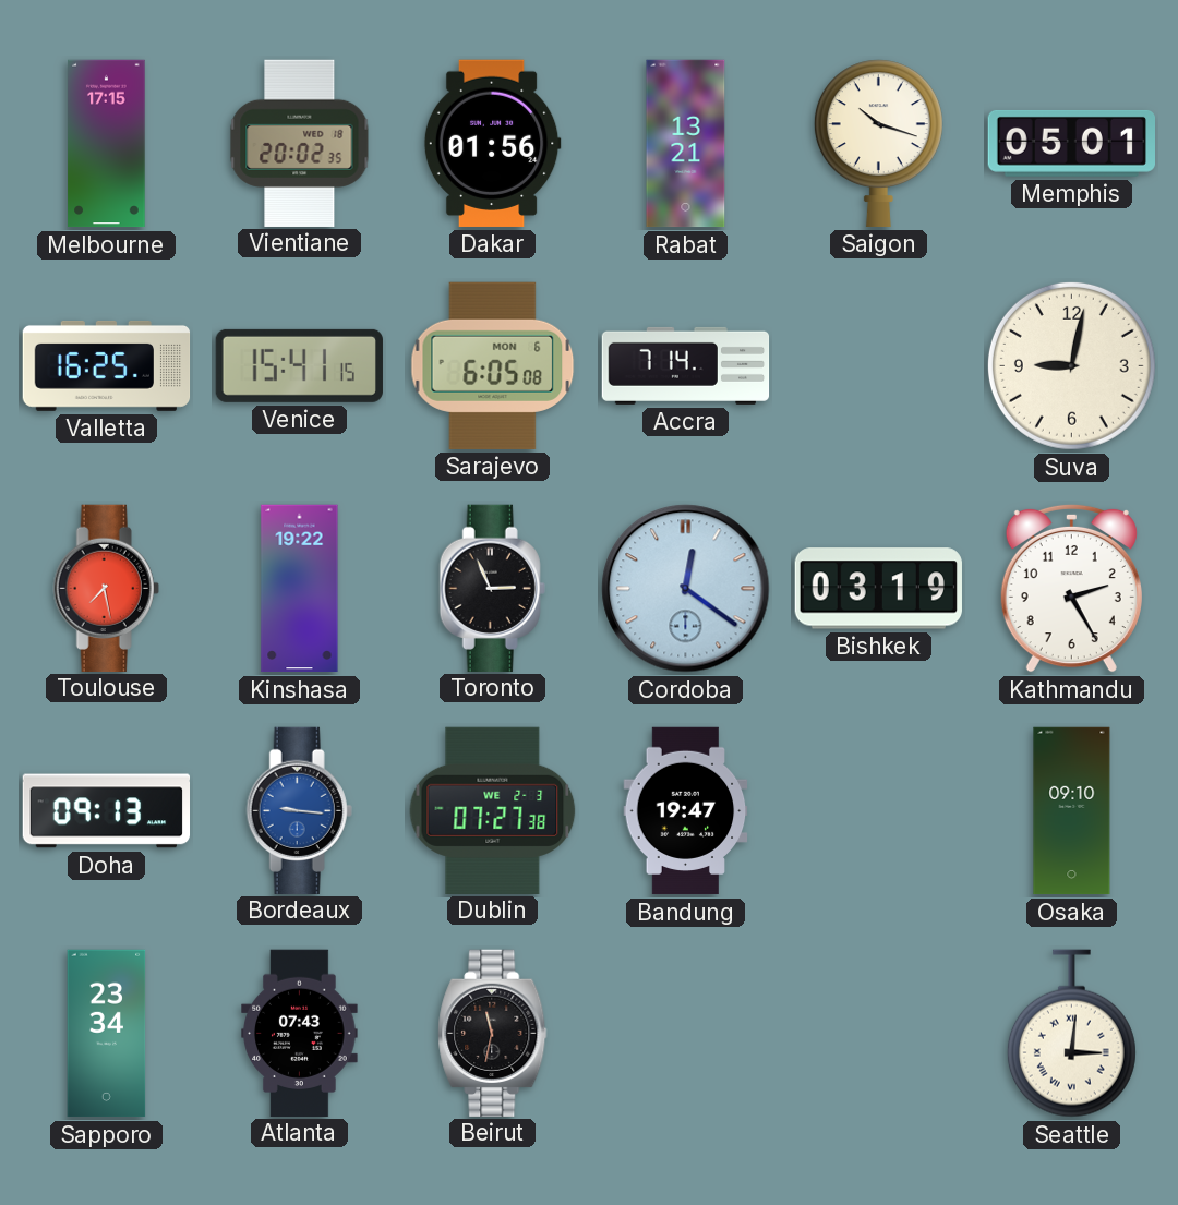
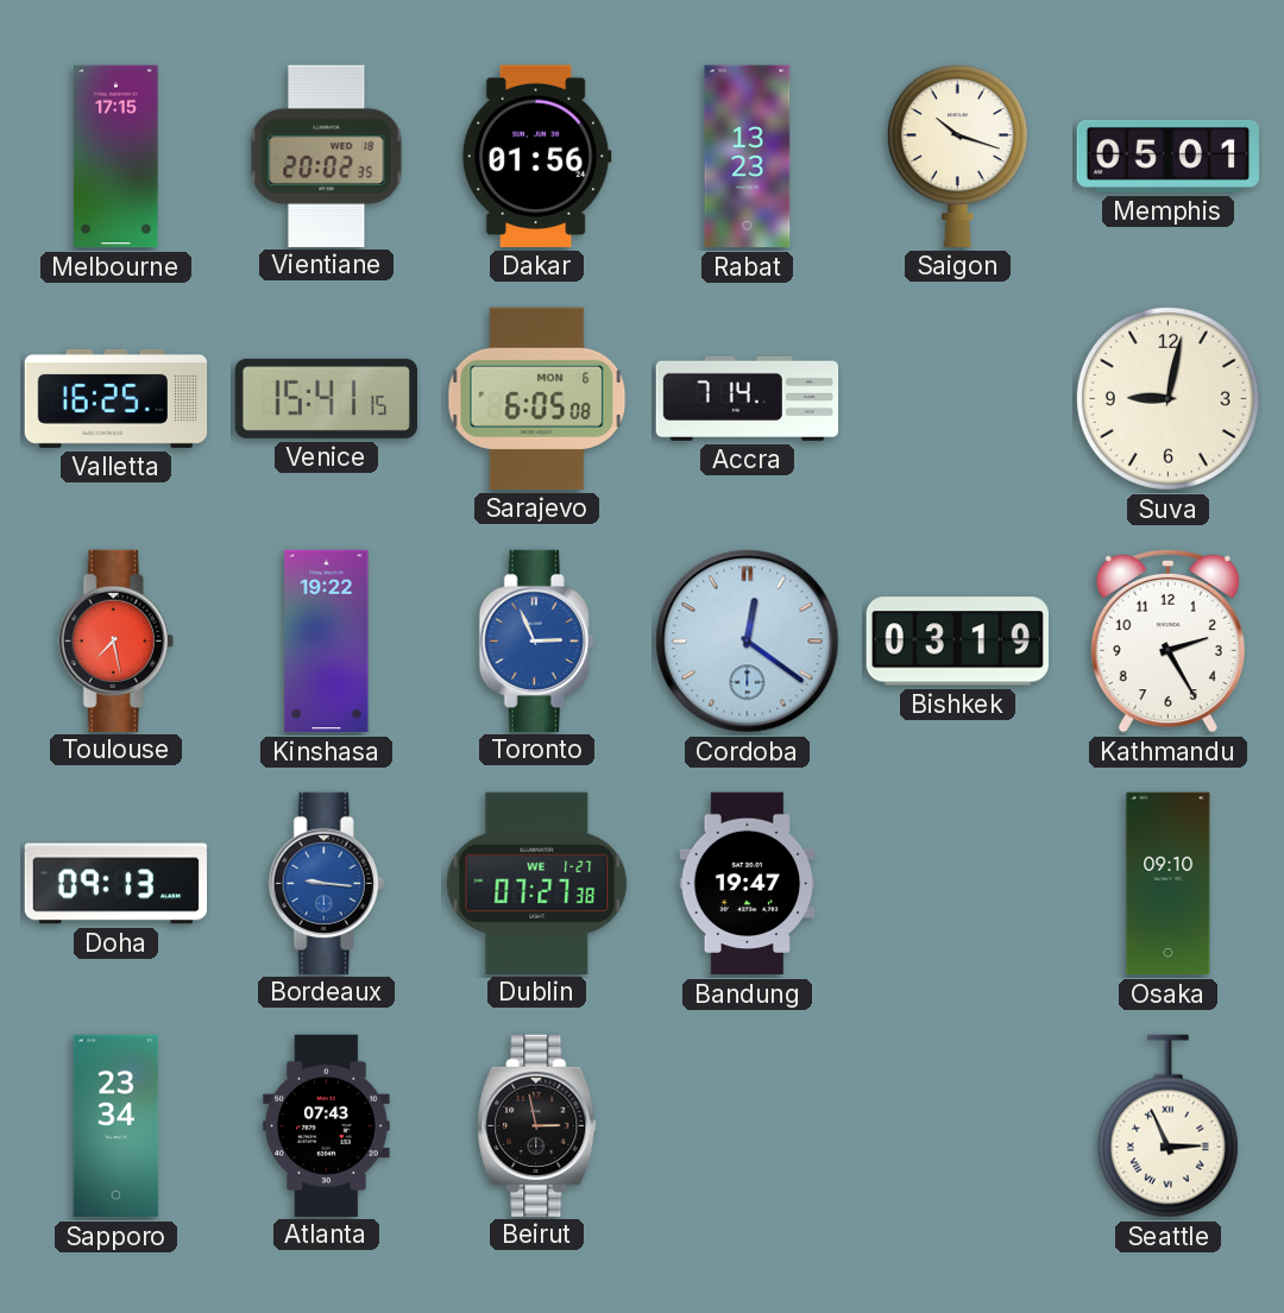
Rabat: 13:21 -> 13:23
Toronto dial: black -> blue
Dublin date: WE 2-3 -> WE 1-27
Beirut: 11:32 -> 2:58
Seattle: 3:01 -> 2:56
